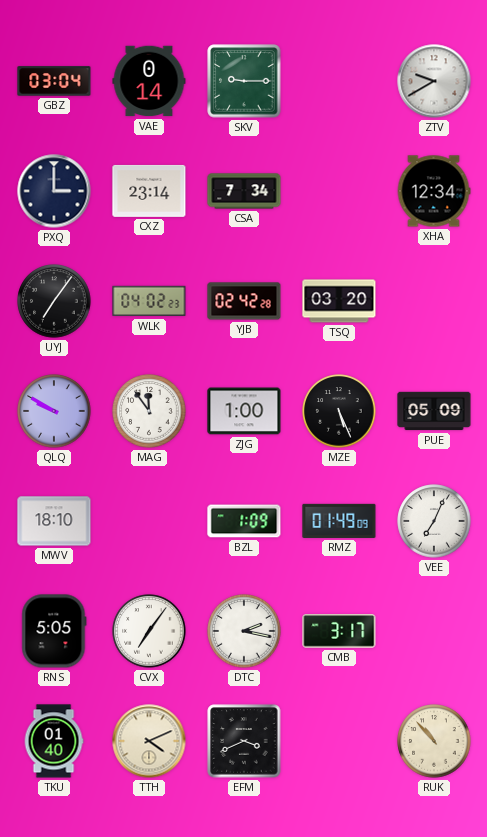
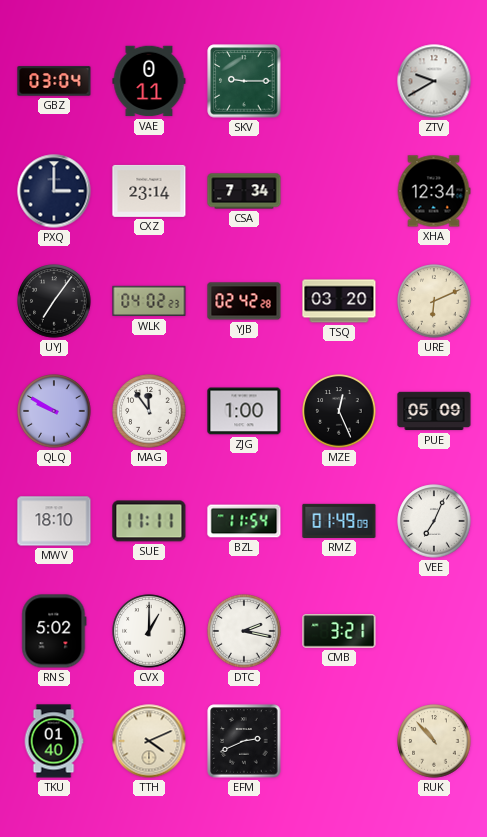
VAE: 0:14 -> 0:11
URE: none -> 6:11
MZE: 5:26 -> 12:26
SUE: none -> 11:11
BZL: 1:09 -> 11:54
RNS: 5:05 -> 5:02
CVX: 7:06 -> 1:00
CMB: 3:17 -> 3:21
EFM: 3:41 -> 2:41
